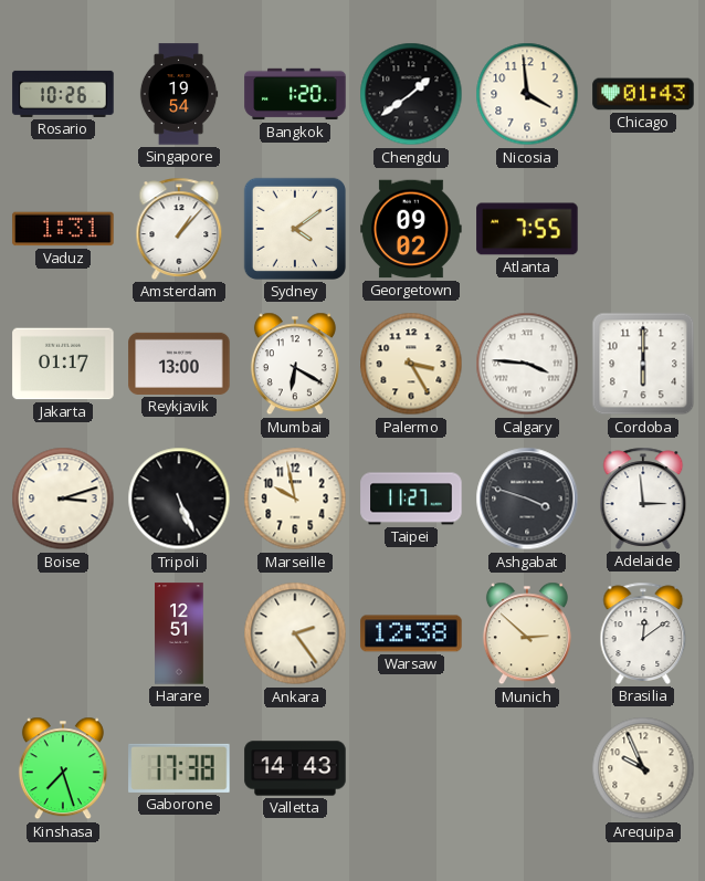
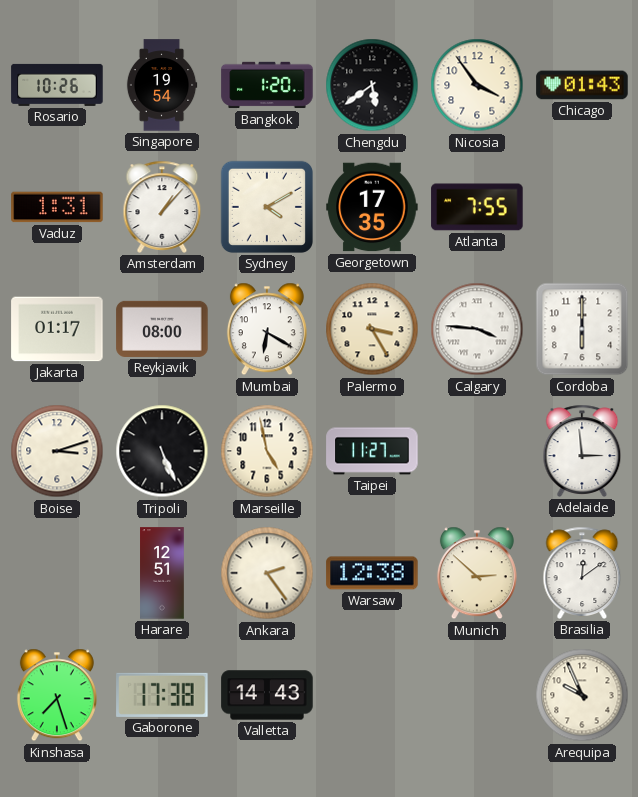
Chengdu: 1:39 -> 5:39
Nicosia: 3:59 -> 3:54
Sydney: 4:09 -> 4:10
Georgetown: 09:02 -> 17:35
Reykjavik: 13:00 -> 08:00
Marseille: 9:58 -> 4:58
Ashgabat: 3:48 -> none
